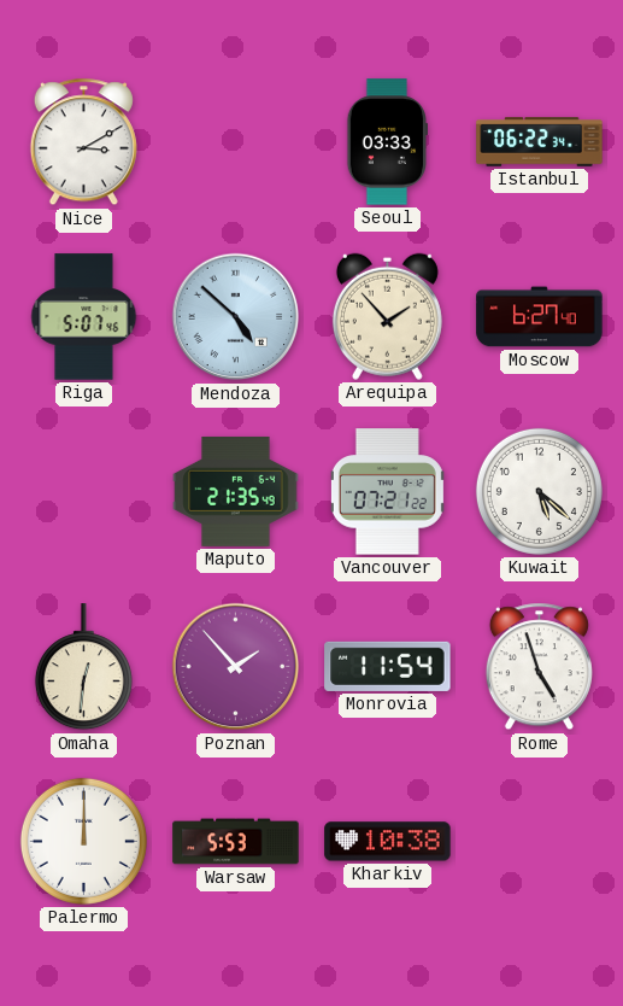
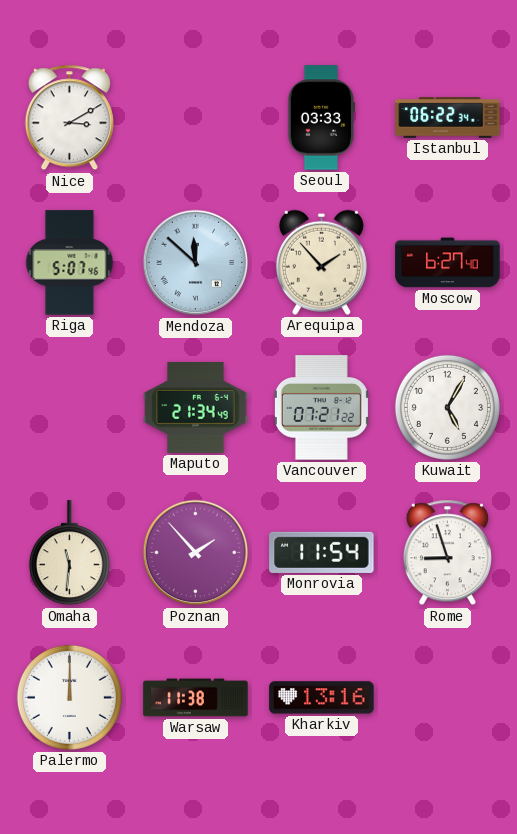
Mendoza: 4:52 -> 11:52
Maputo: 21:35 -> 21:34
Kuwait: 5:22 -> 5:05
Omaha: 12:31 -> 11:31
Rome: 4:57 -> 8:57
Warsaw: 5:53 -> 11:38
Kharkiv: 10:38 -> 13:16
